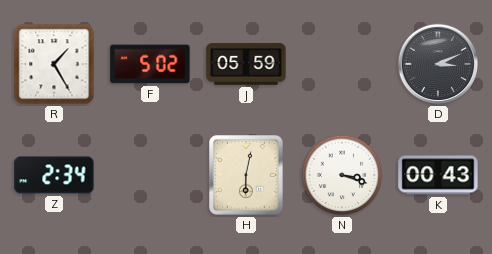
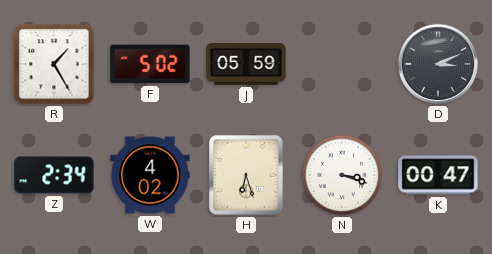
W: none -> 4:02
H: 6:02 -> 6:27
K: 00:43 -> 00:47
